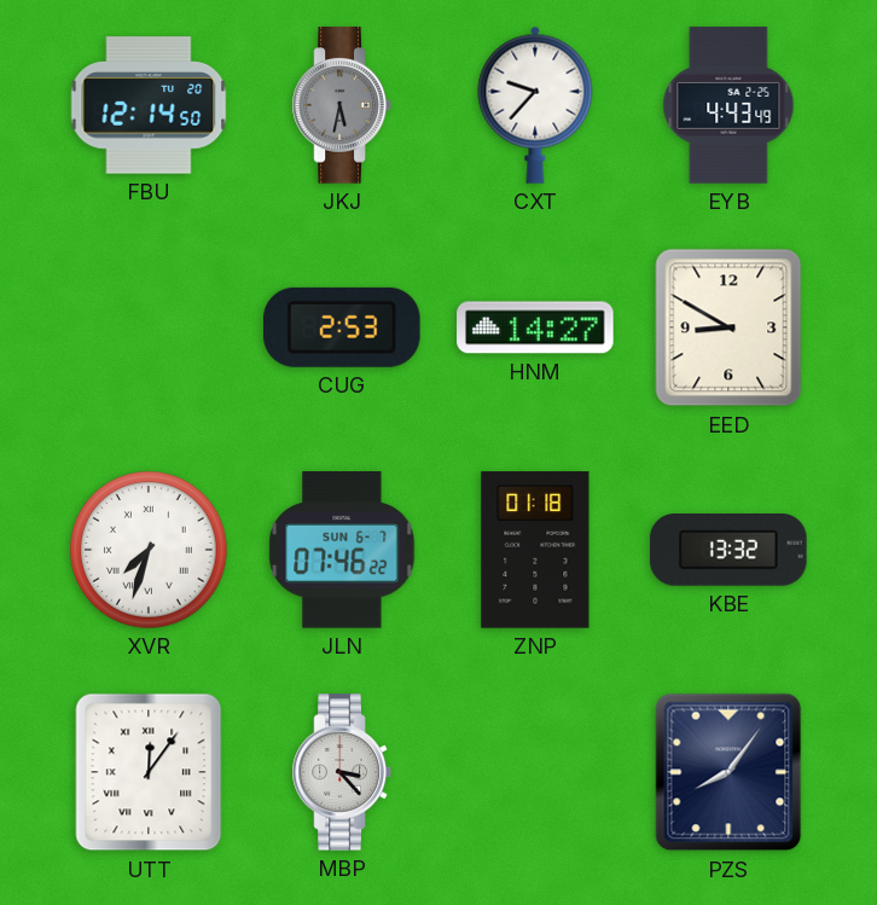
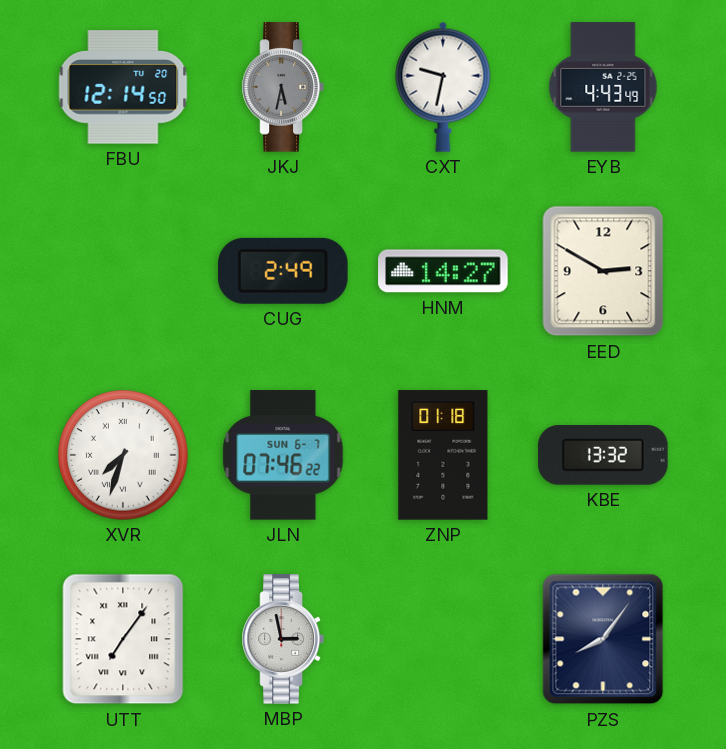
CXT: 9:37 -> 9:32
CUG: 2:53 -> 2:49
EED: 8:50 -> 2:50
UTT: 12:06 -> 7:06
MBP: 3:23 -> 2:58
